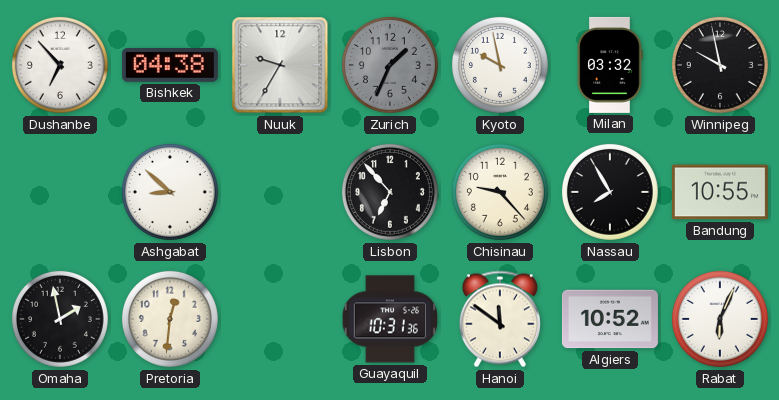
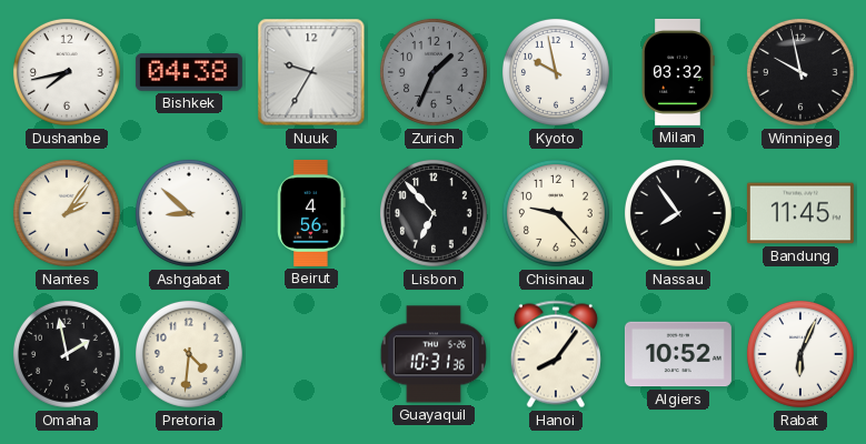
Dushanbe: 6:53 -> 7:43
Nantes: none -> 2:06
Beirut: none -> 4:56
Nassau: 7:55 -> 7:54
Bandung: 10:55 -> 11:45
Pretoria: 12:31 -> 4:31
Hanoi: 11:51 -> 8:06
